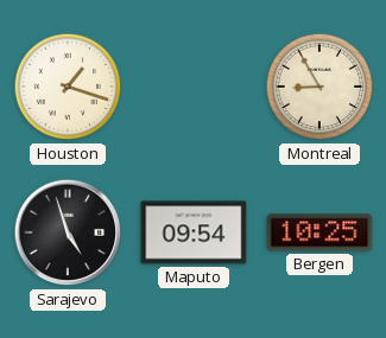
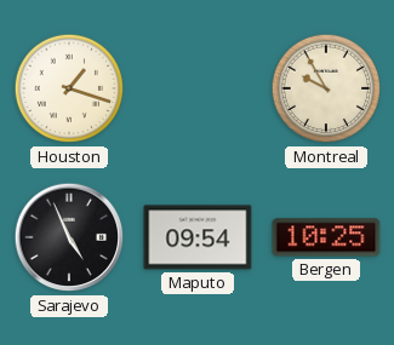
Montreal: 8:55 -> 9:55
Sarajevo: 4:57 -> 4:56
